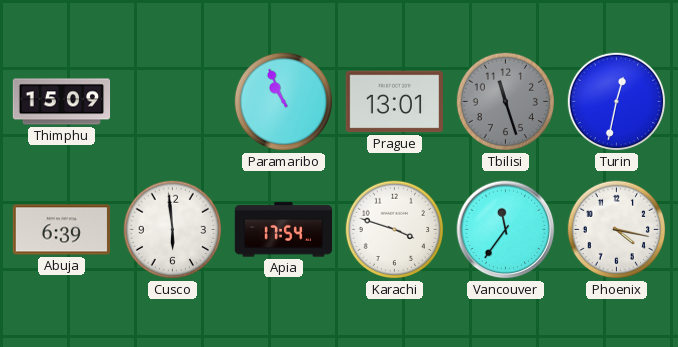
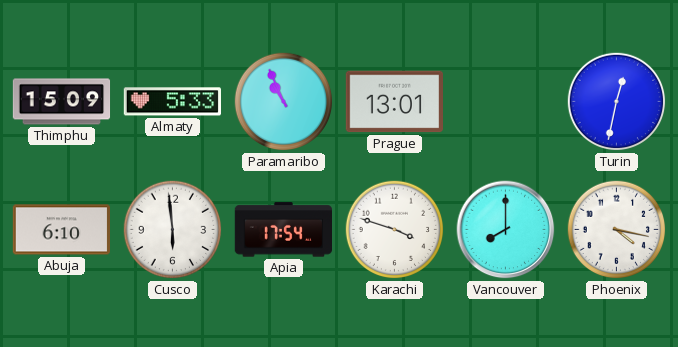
Almaty: none -> 5:33
Tbilisi: 11:27 -> none
Abuja: 6:39 -> 6:10
Vancouver: 11:36 -> 8:00
